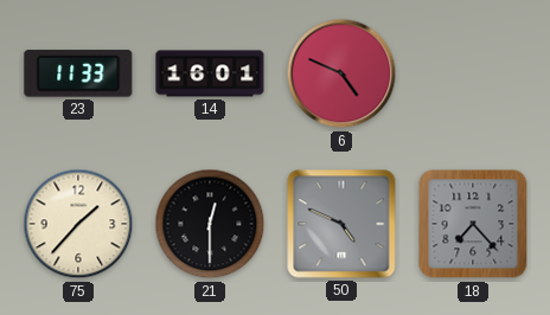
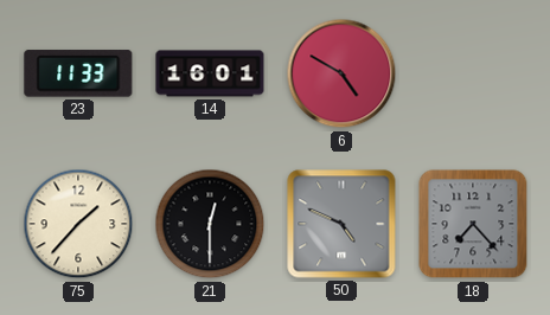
6: 4:49 -> 4:50
